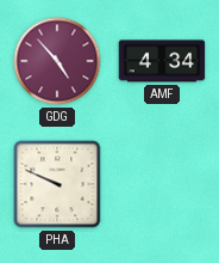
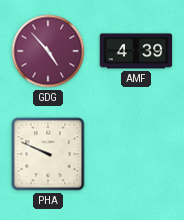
AMF: 4:34 -> 4:39
